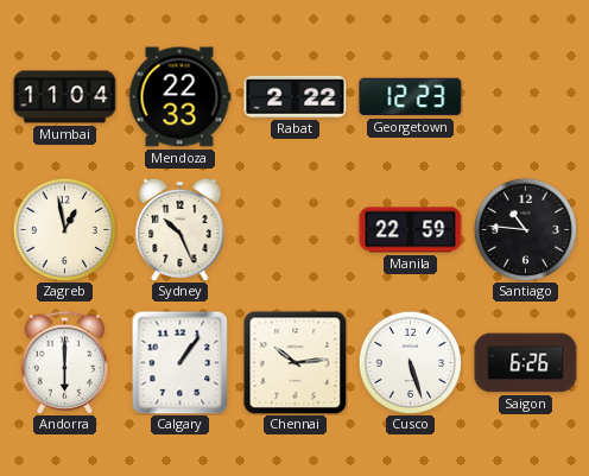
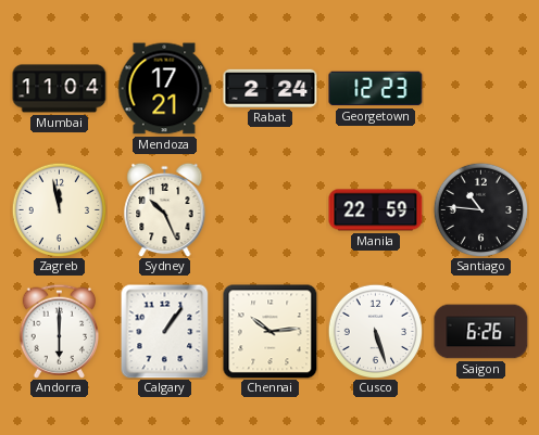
Mendoza: 22:33 -> 17:21
Rabat: 2:22 -> 2:24
Zagreb: 12:58 -> 11:58
